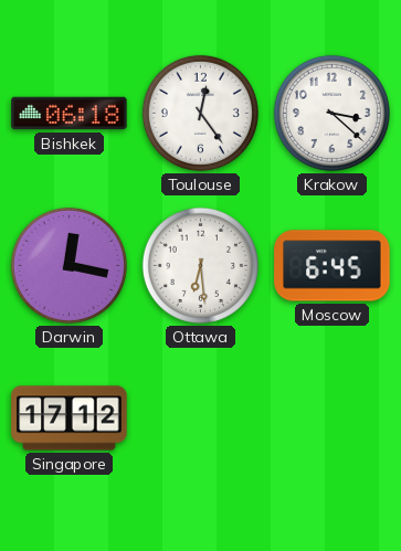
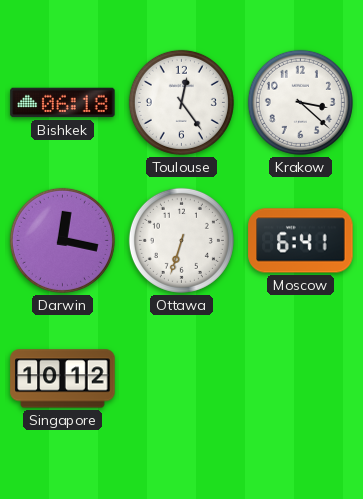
Ottawa: 6:29 -> 6:33
Moscow: 6:45 -> 6:41
Singapore: 17:12 -> 10:12
